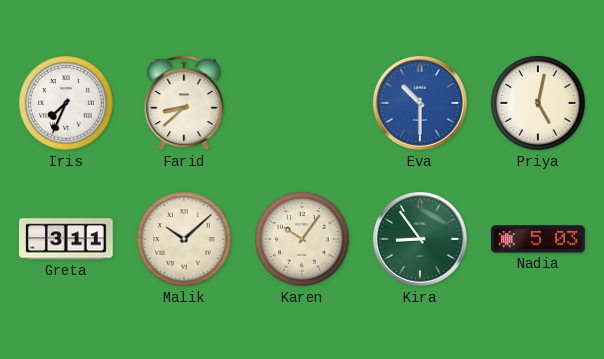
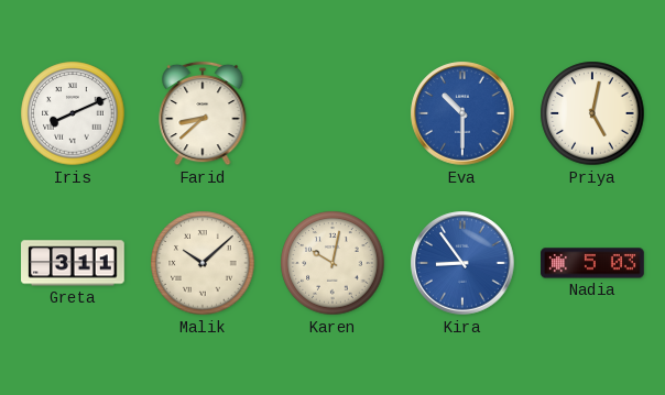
Iris: 7:34 -> 8:11
Karen: 10:06 -> 10:02
Kira dial: green -> blue
